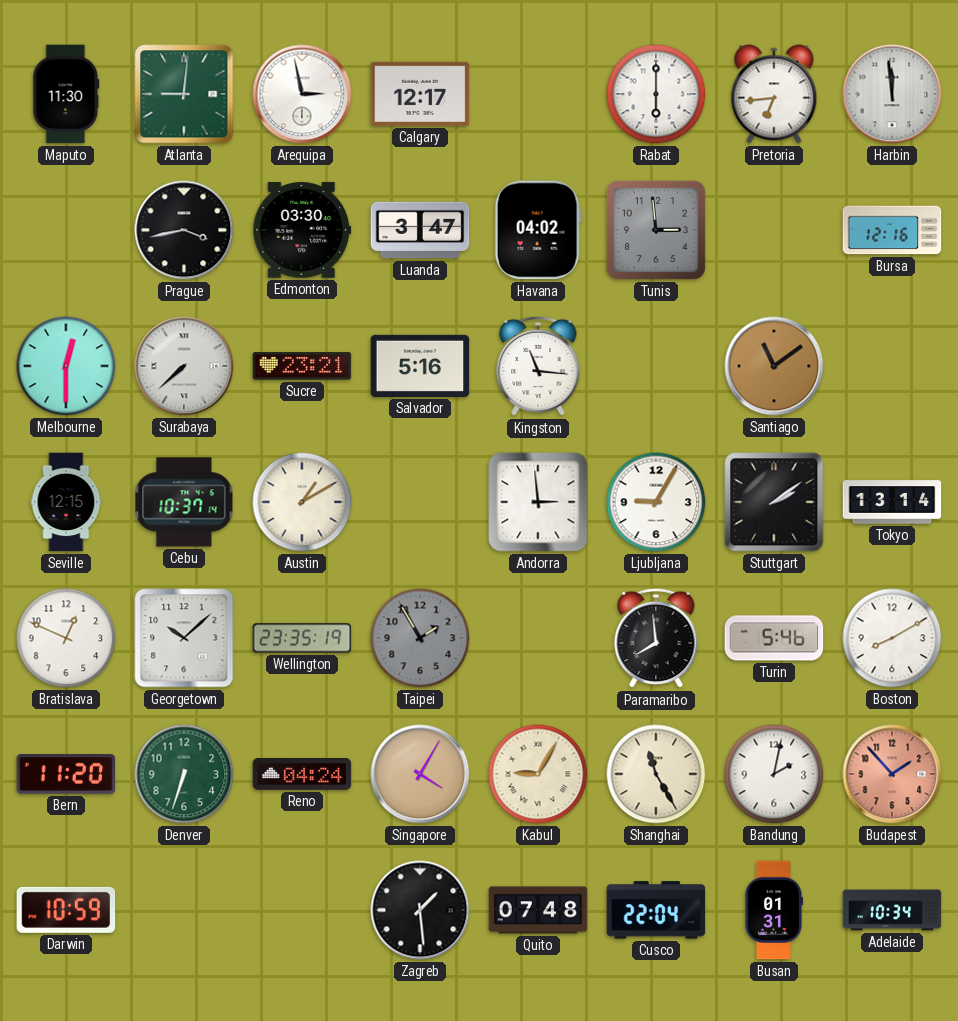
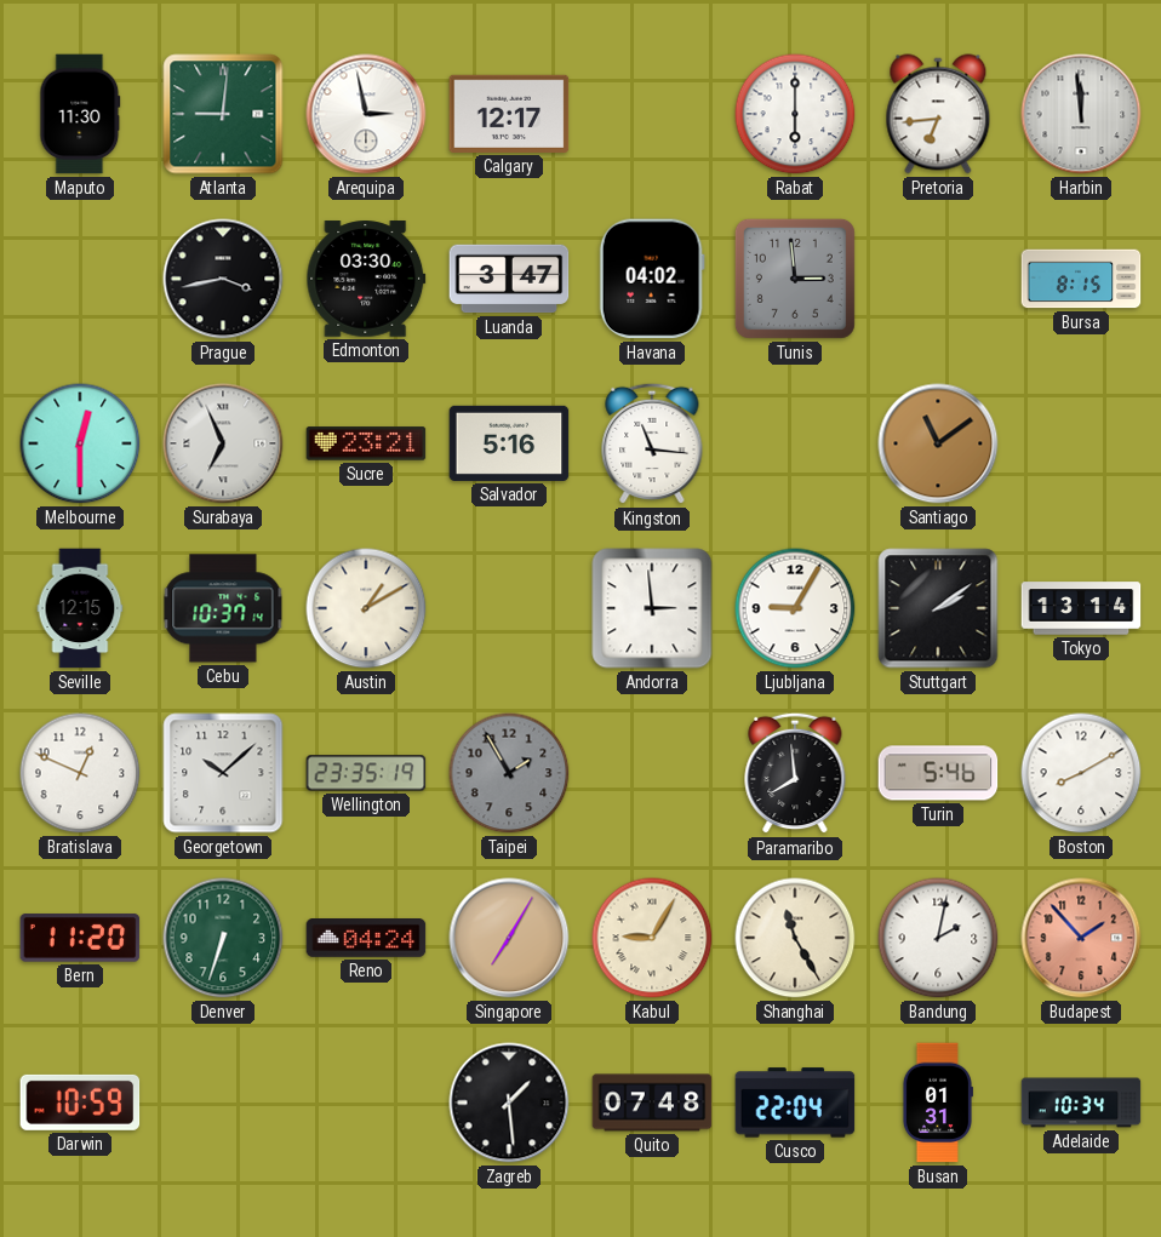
Bursa: 12:16 -> 8:15
Surabaya: 7:38 -> 6:56
Singapore: 4:05 -> 7:05
